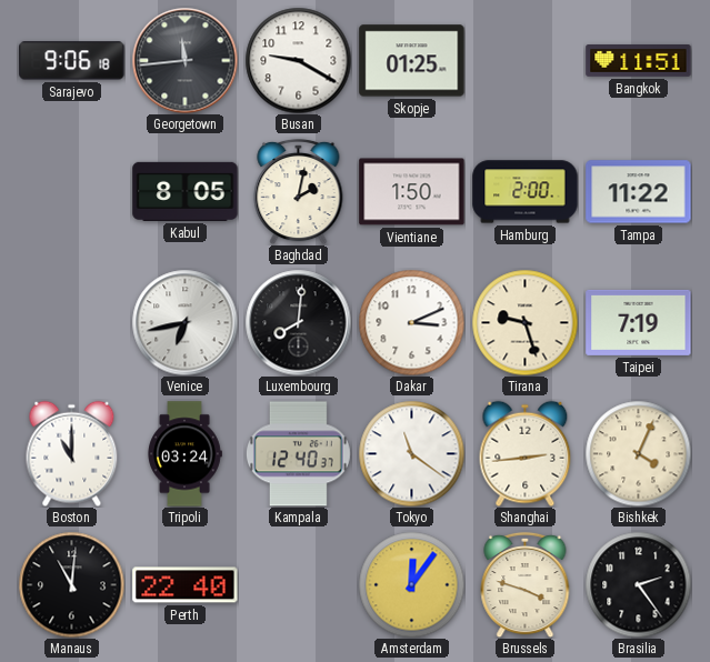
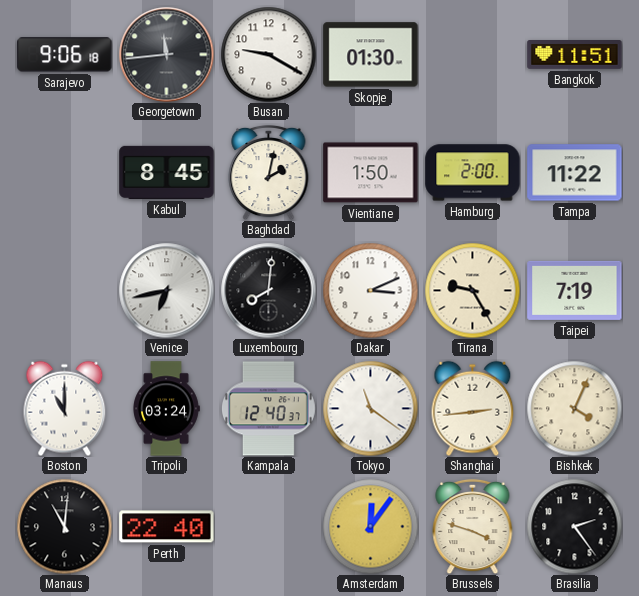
Skopje: 01:25 -> 01:30
Kabul: 8:05 -> 8:45
Tirana: 9:27 -> 9:25
